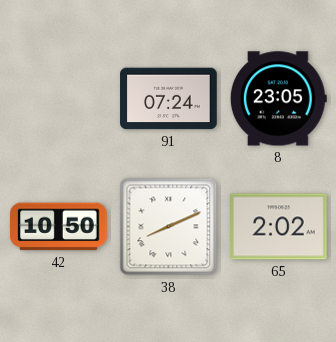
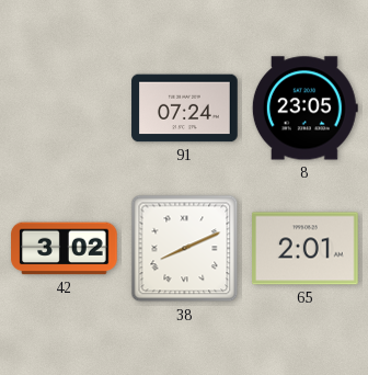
42: 10:50 -> 3:02
65: 2:02 -> 2:01
